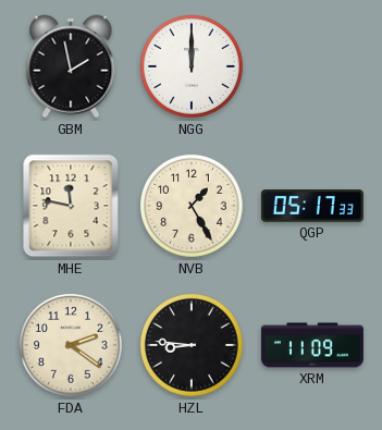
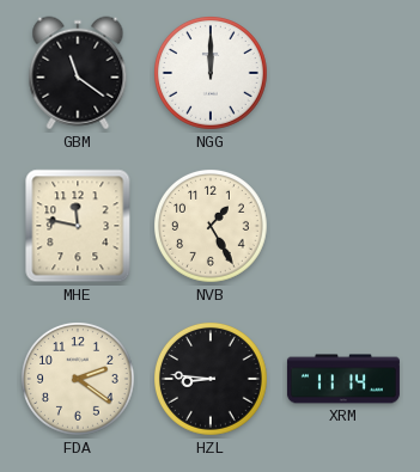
GBM: 1:58 -> 11:21
QGP: 05:17 -> none
XRM: 11:09 -> 11:14
